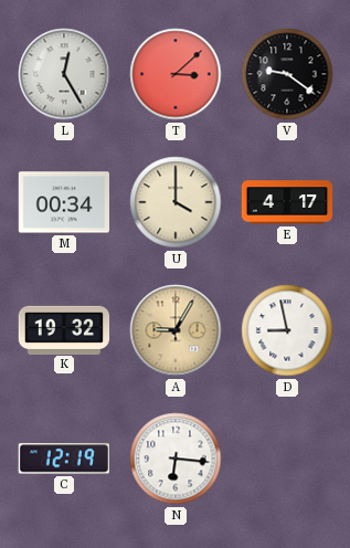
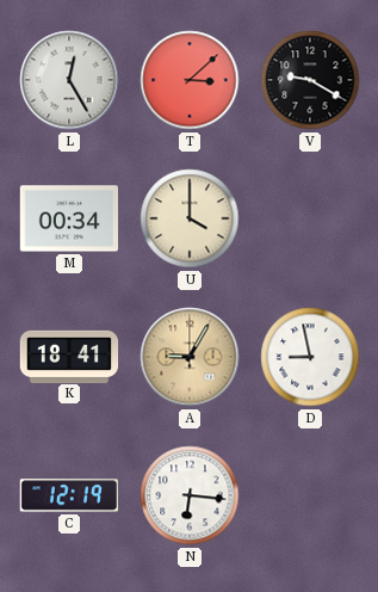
V: 9:21 -> 9:20
E: 4:17 -> none
K: 19:32 -> 18:41
